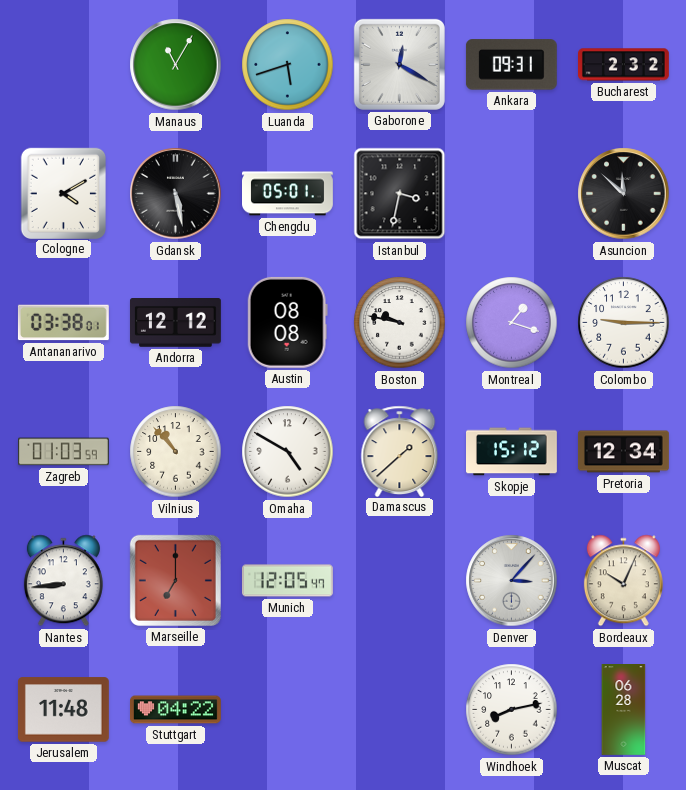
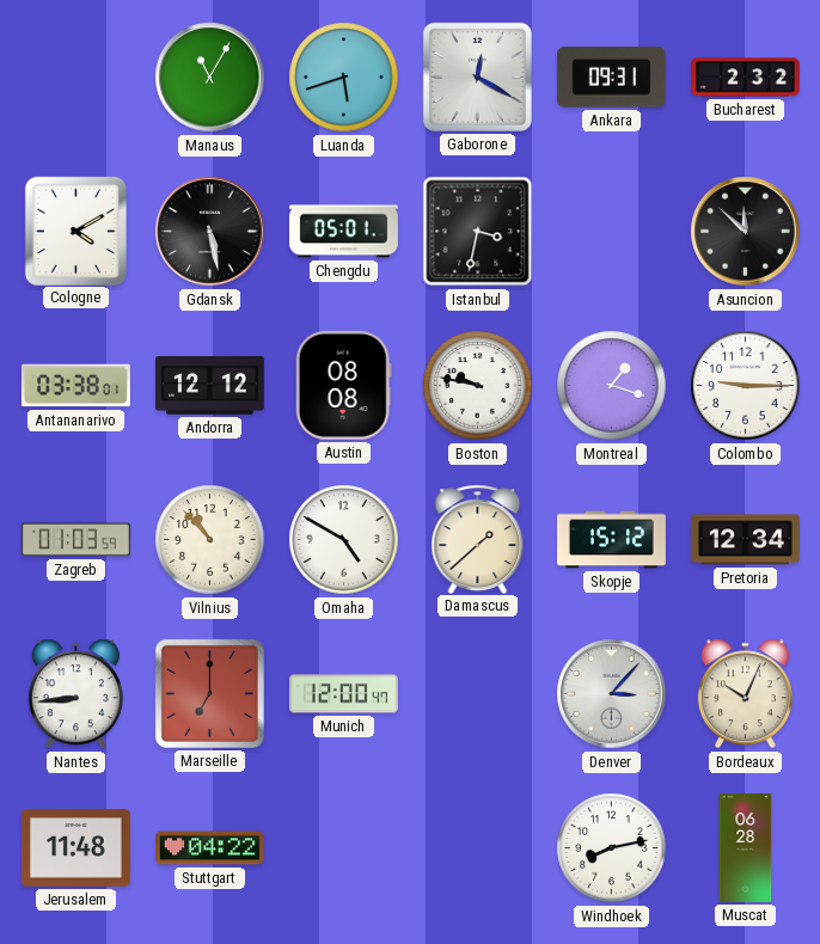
Munich: 12:05 -> 12:00
